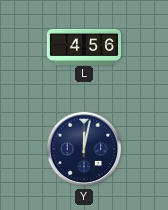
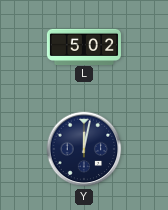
L: 4:56 -> 5:02
